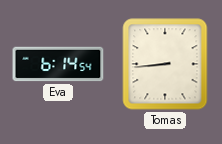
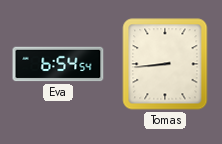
Eva: 6:14 -> 6:54
